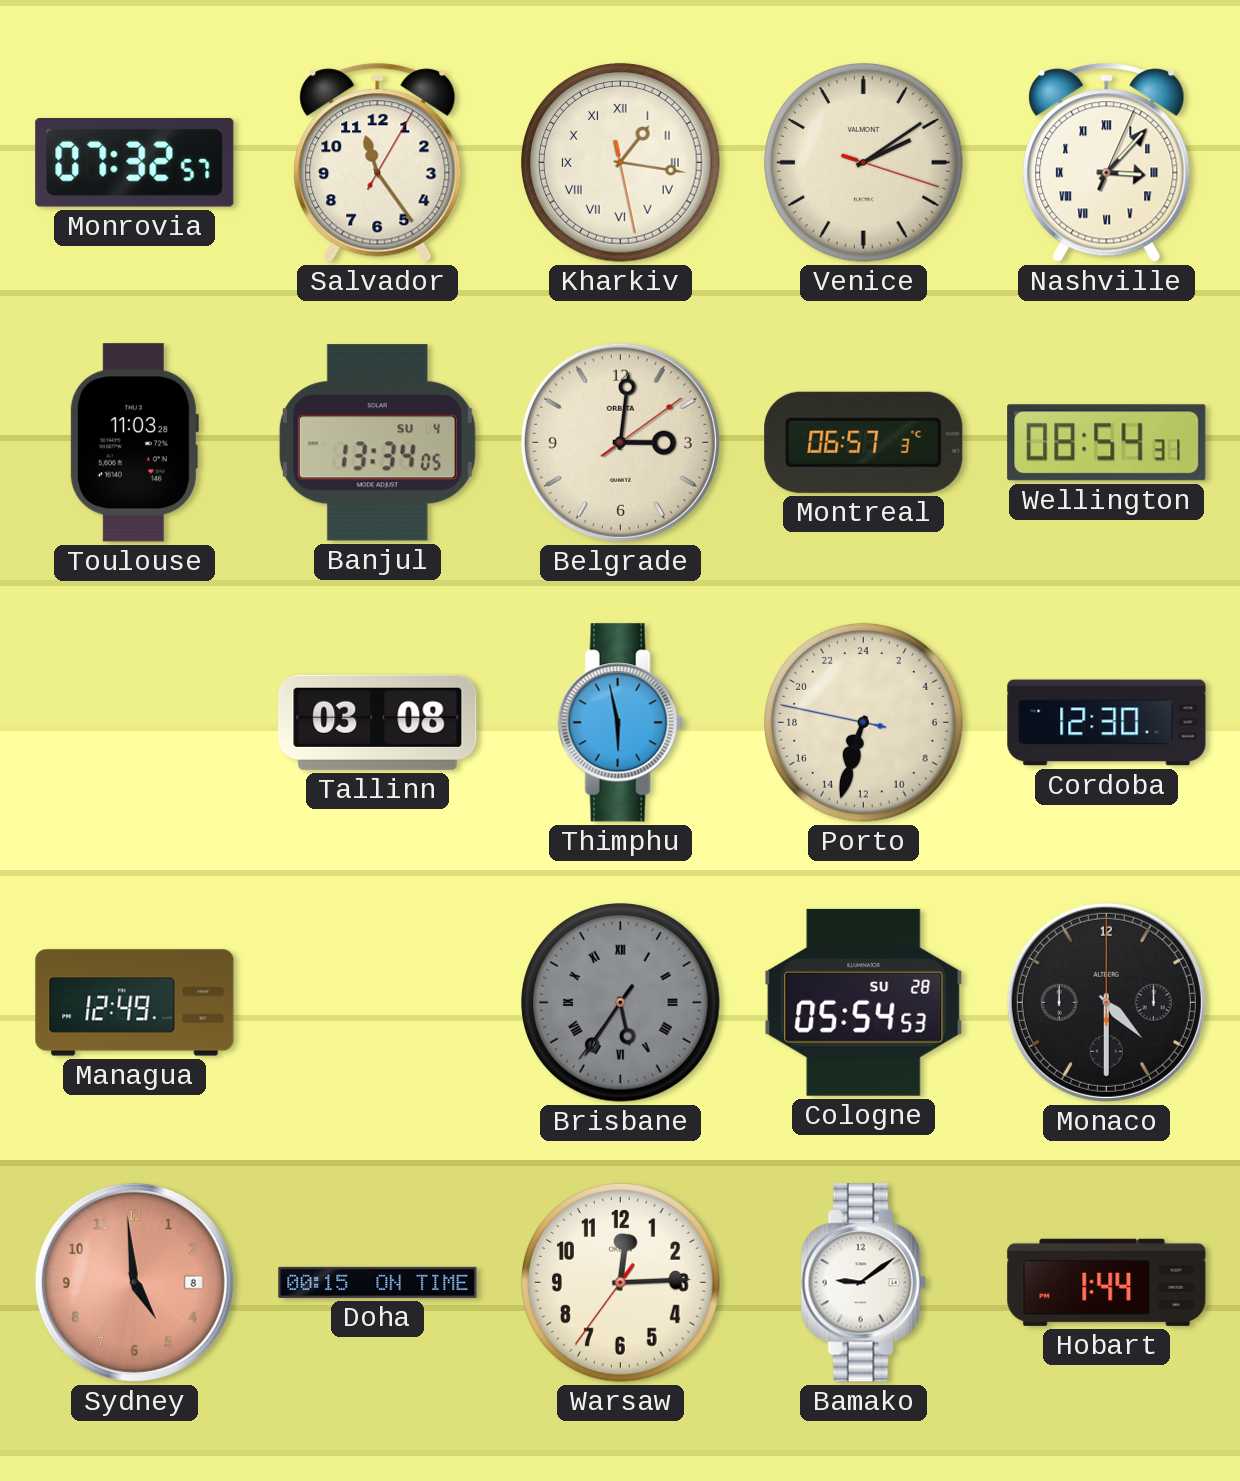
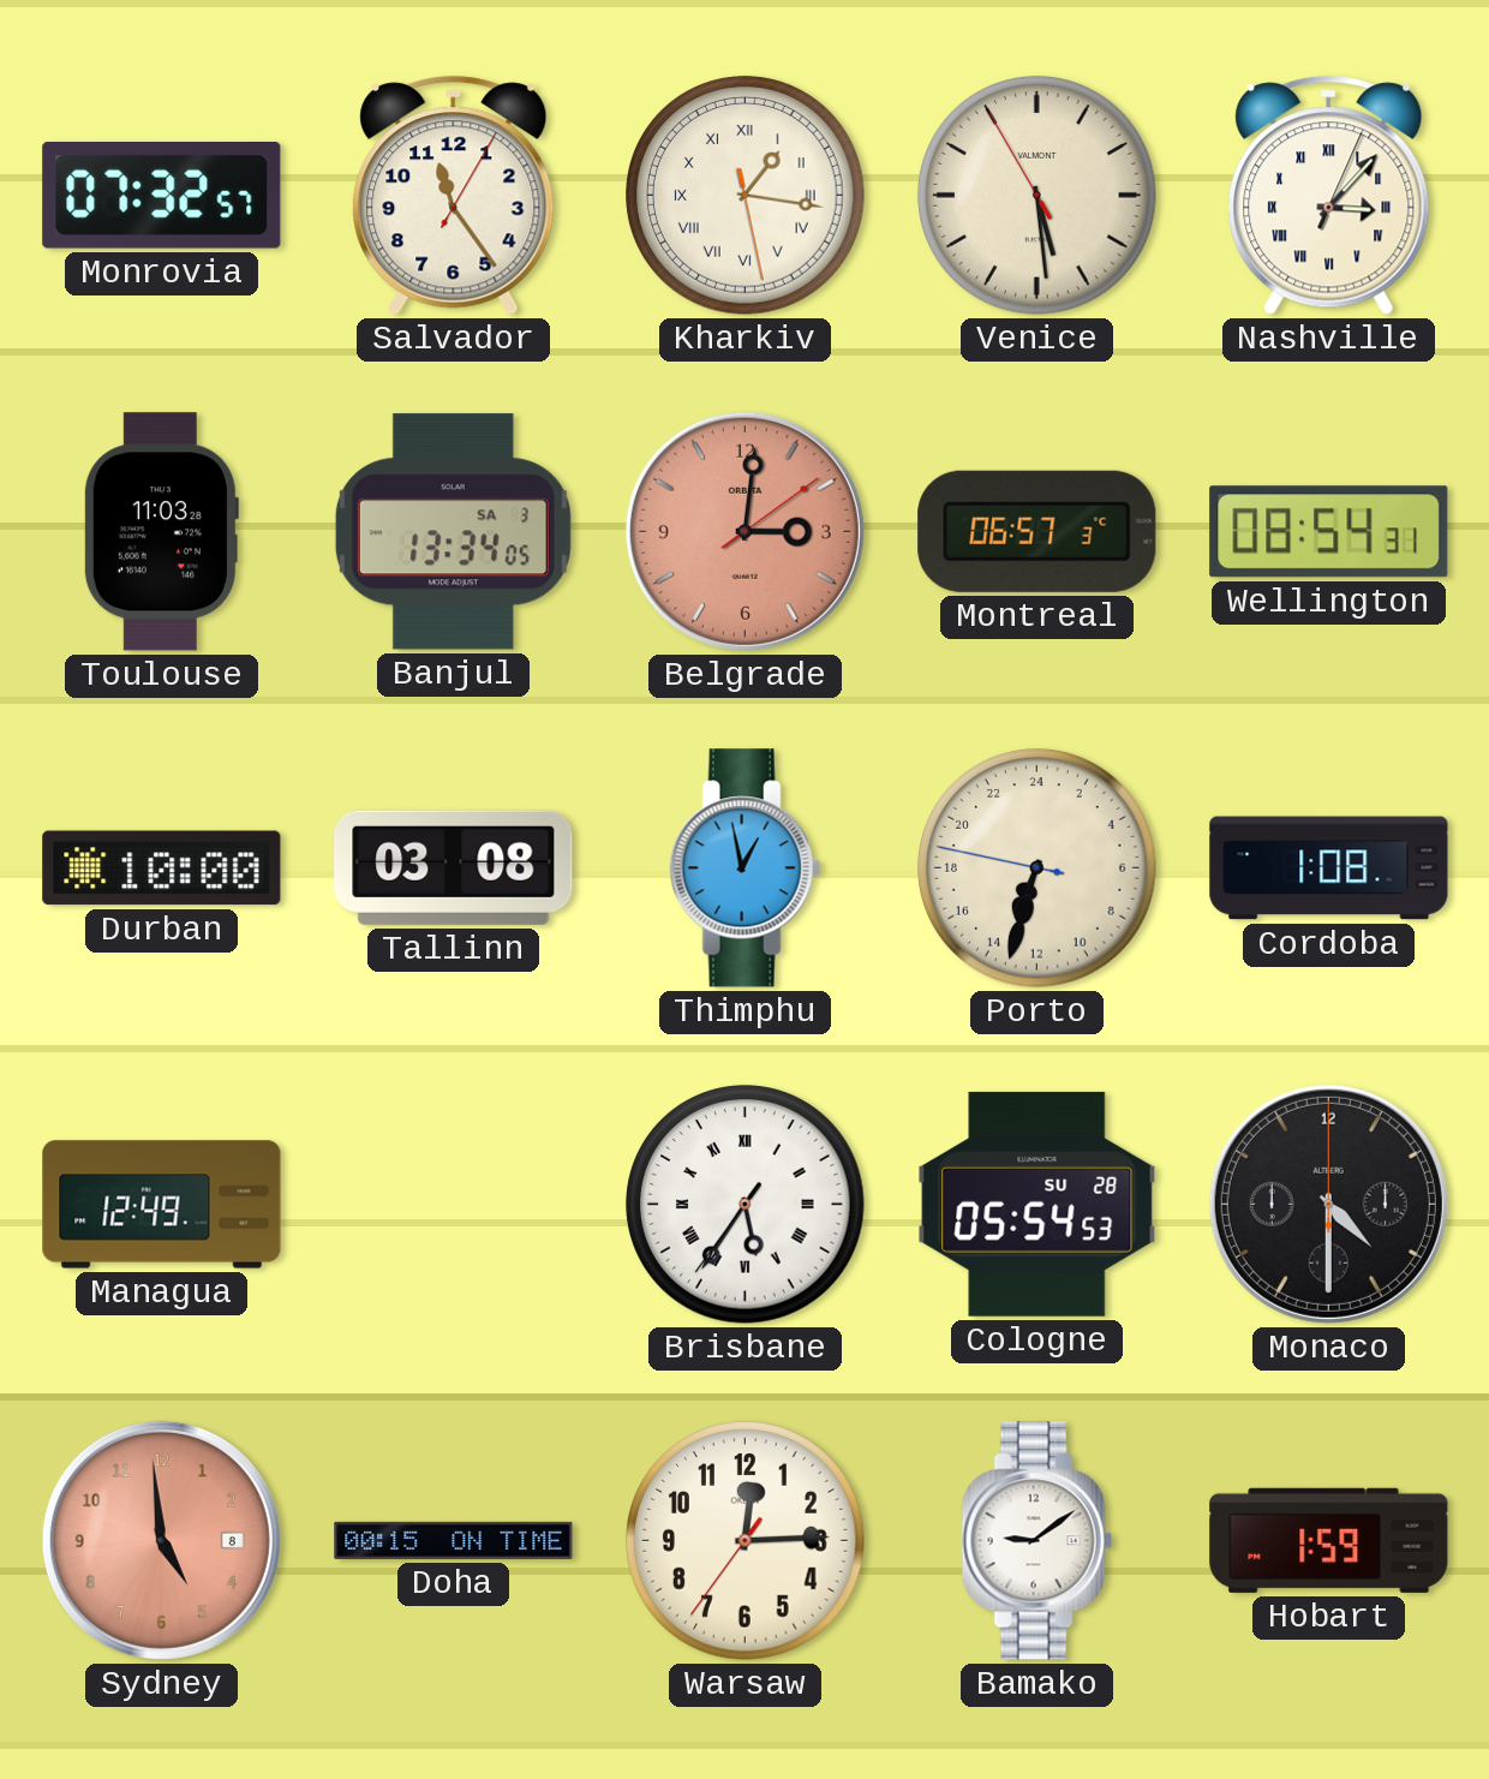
Venice: 2:09 -> 5:28
Banjul date: SU 4 -> SA 3
Belgrade dial: cream -> salmon
Durban: none -> 10:00
Thimphu: 5:58 -> 12:58
Cordoba: 12:30 -> 1:08
Brisbane dial: grey -> white
Hobart: 1:44 -> 1:59
